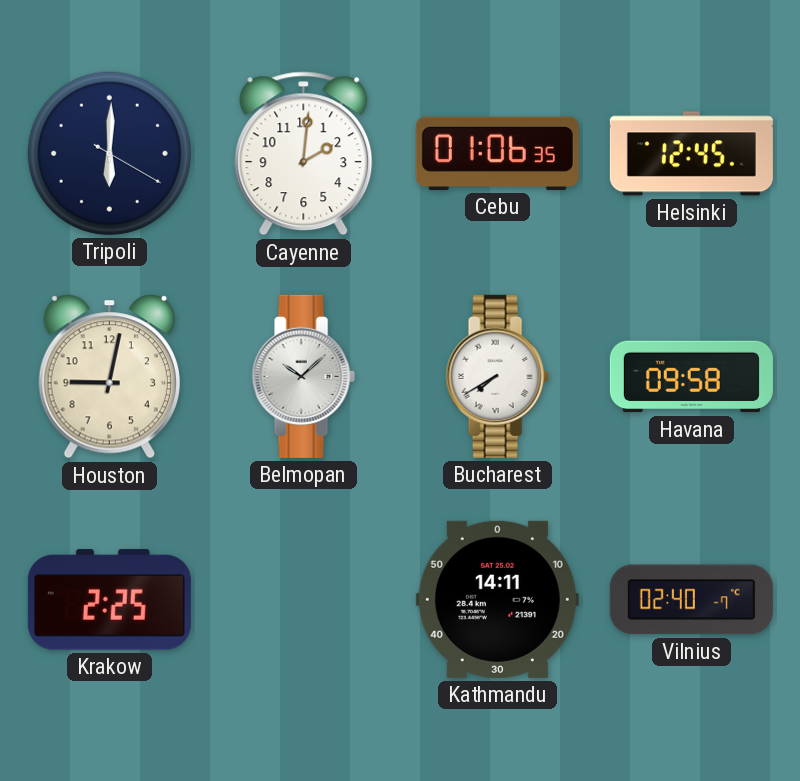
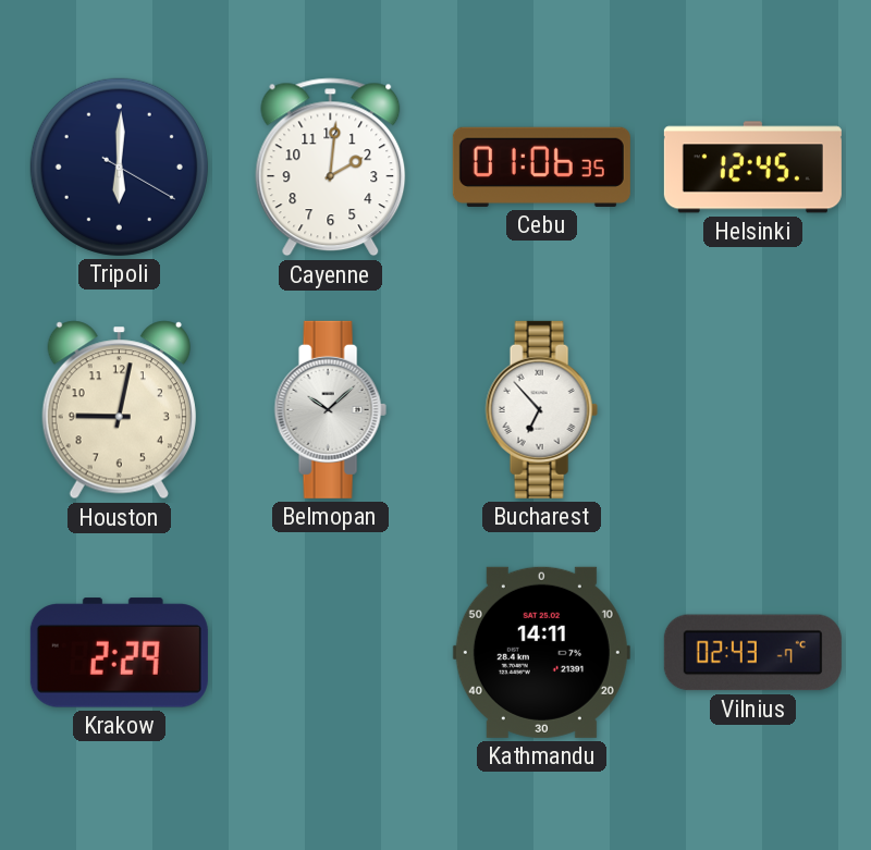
Bucharest: 7:40 -> 6:53
Havana: 09:58 -> none
Krakow: 2:25 -> 2:29
Vilnius: 02:40 -> 02:43
